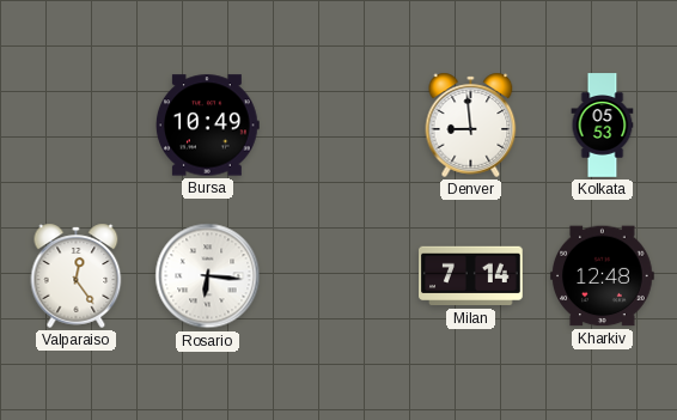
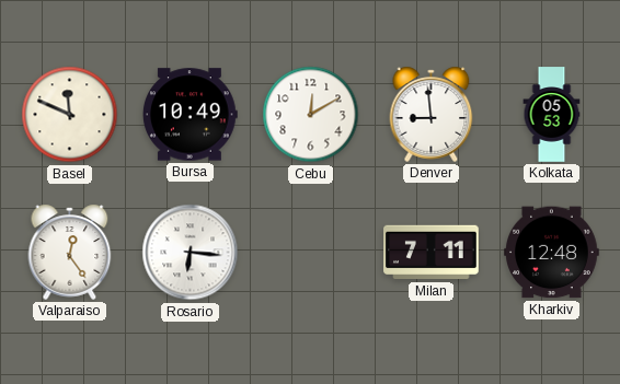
Basel: none -> 11:49
Cebu: none -> 12:10
Milan: 7:14 -> 7:11
